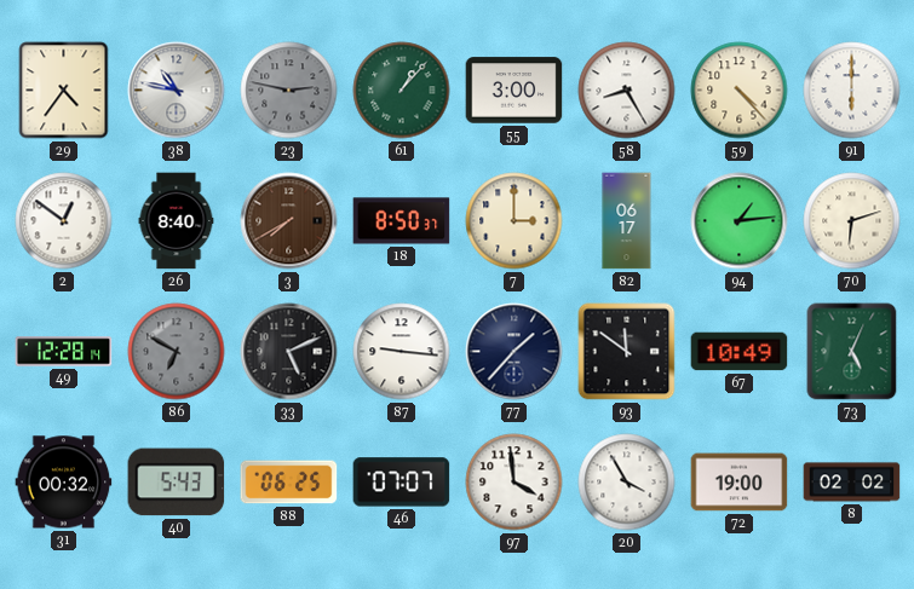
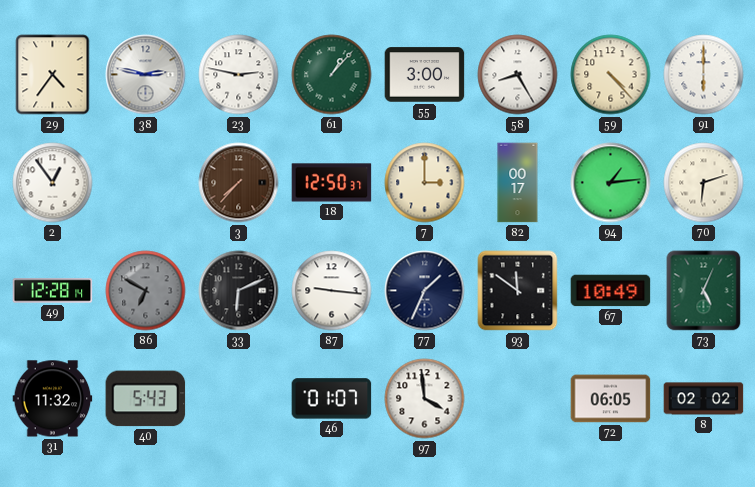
38: 10:47 -> 2:47
23 dial: grey -> white
2: 12:51 -> 12:54
26: 8:40 -> none
3: 7:40 -> 7:37
18: 8:50 -> 12:50
82: 06:17 -> 00:17
33: 5:11 -> 6:11
77: 1:37 -> 1:34
31: 00:32 -> 11:32
88: 06:25 -> none
46: 07:07 -> 01:07
20: 3:55 -> none
72: 19:00 -> 06:05
